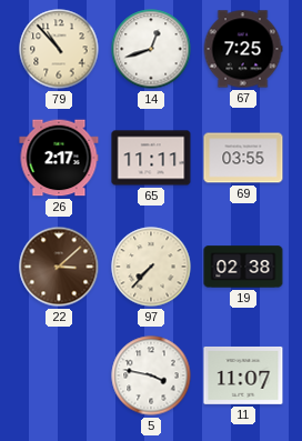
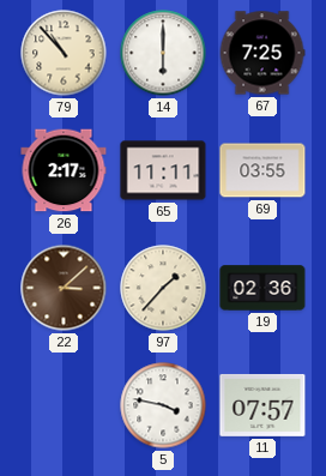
14: 12:42 -> 6:00
97: 7:37 -> 1:37
19: 02:38 -> 02:36
11: 11:07 -> 07:57
